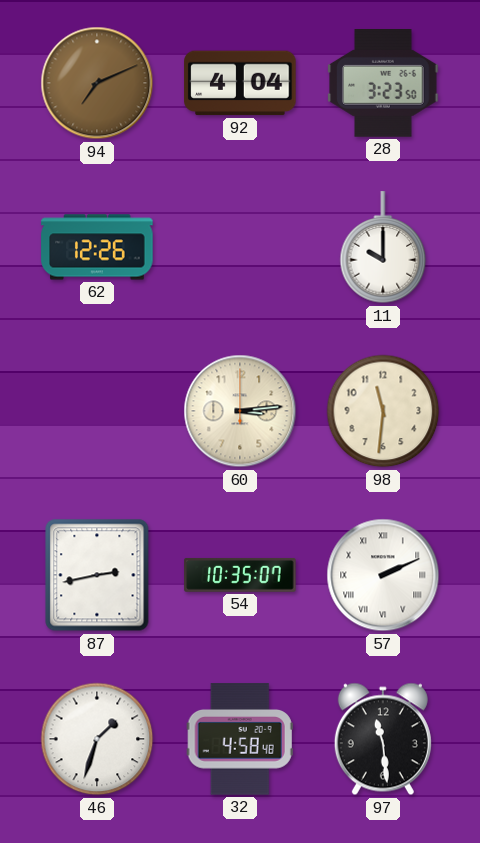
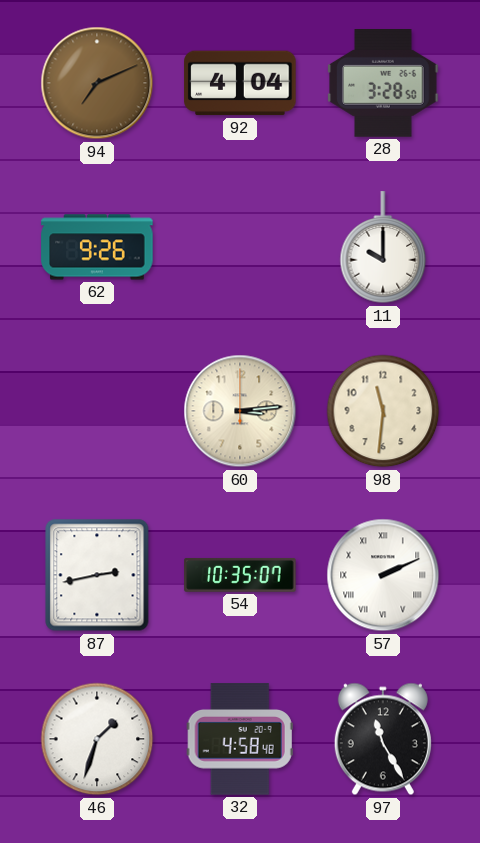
28: 3:23 -> 3:28
62: 12:26 -> 9:26
97: 11:29 -> 11:25
